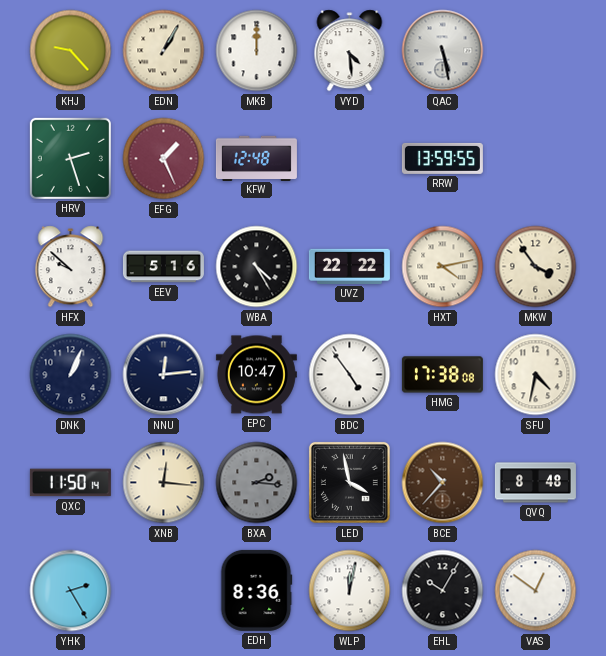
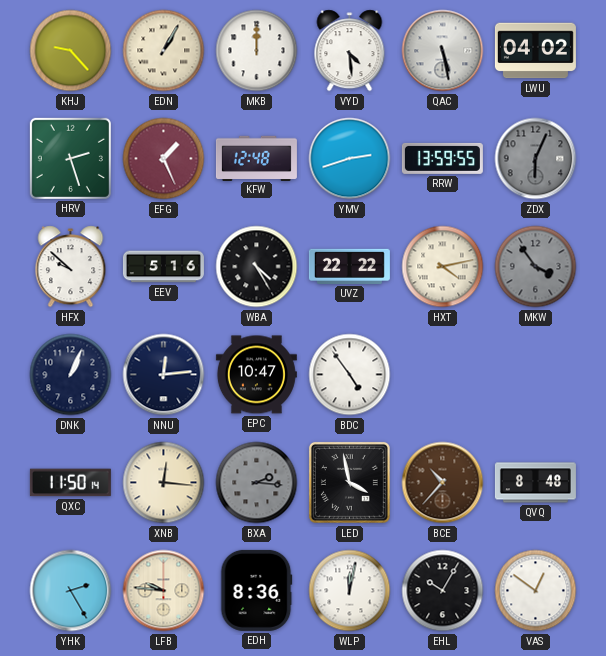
LWU: none -> 04:02
YMV: none -> 2:42
ZDX: none -> 6:04
MKW dial: cream -> grey
HMG: 17:38 -> none
SFU: 4:32 -> none
LFB: none -> 9:46
